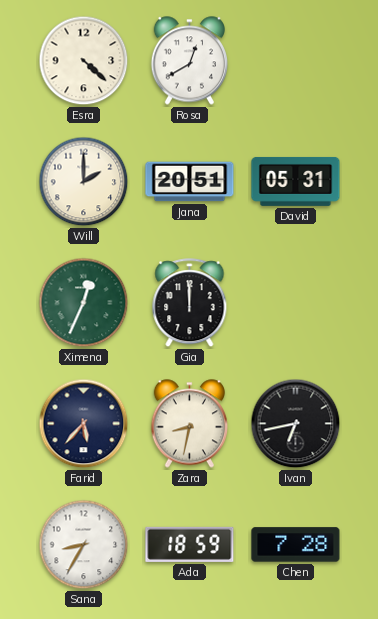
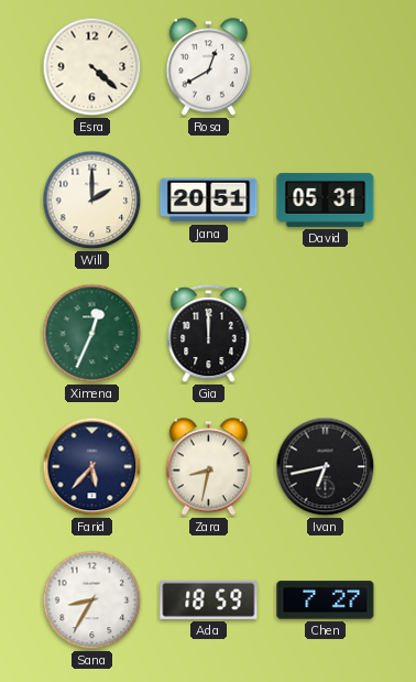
Chen: 7:28 -> 7:27
